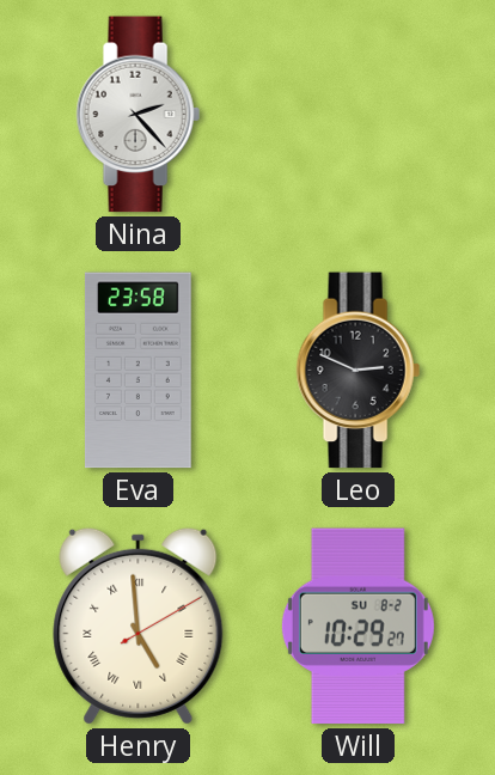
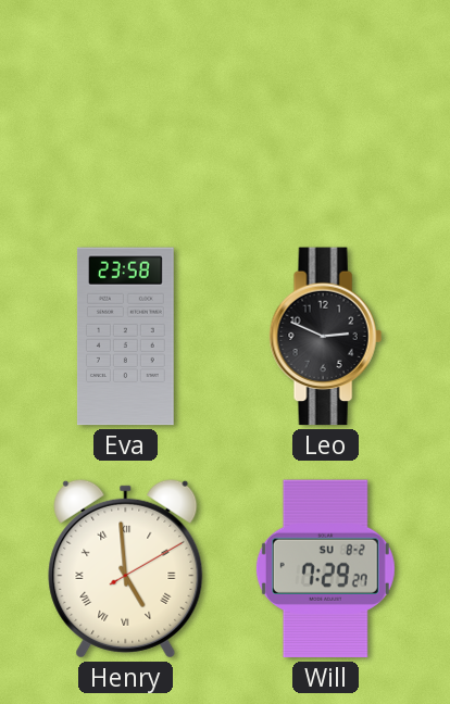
Nina: 2:23 -> none
Will: 10:29 -> 7:29
